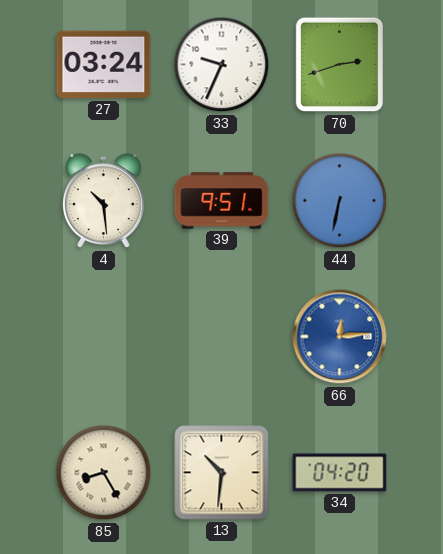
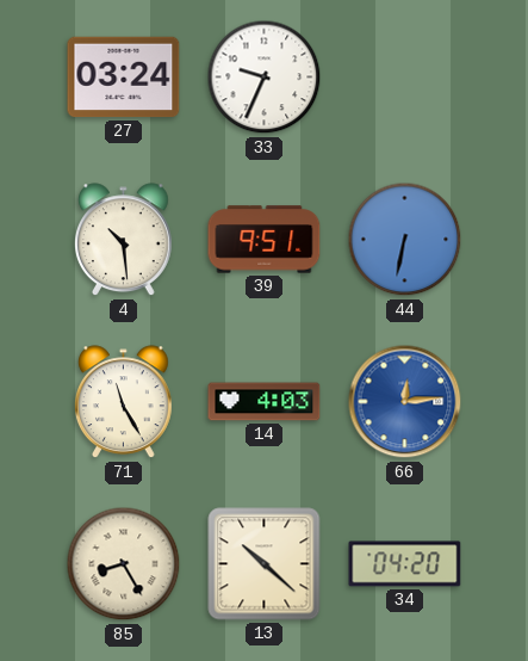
70: 2:42 -> none
71: none -> 11:25
14: none -> 4:03
13: 10:31 -> 10:22
